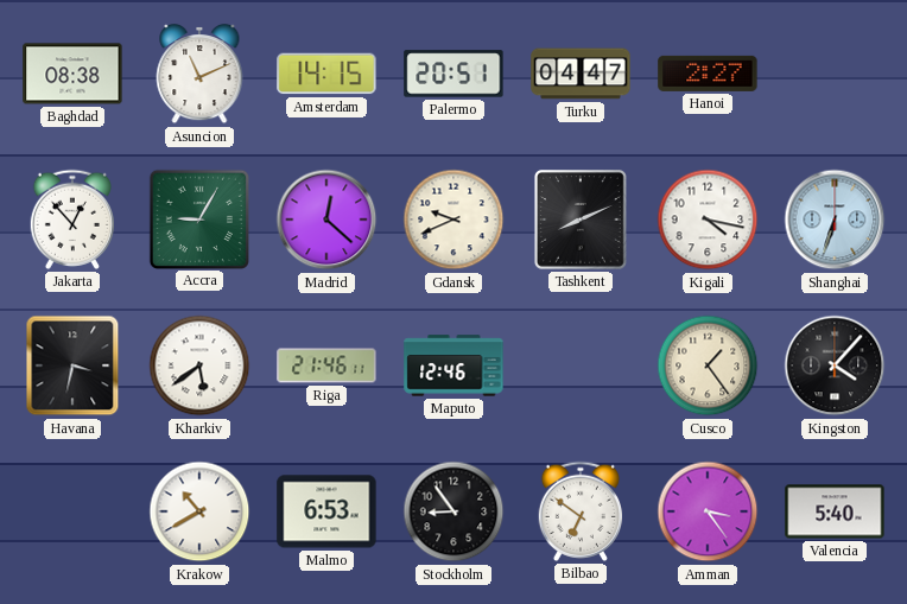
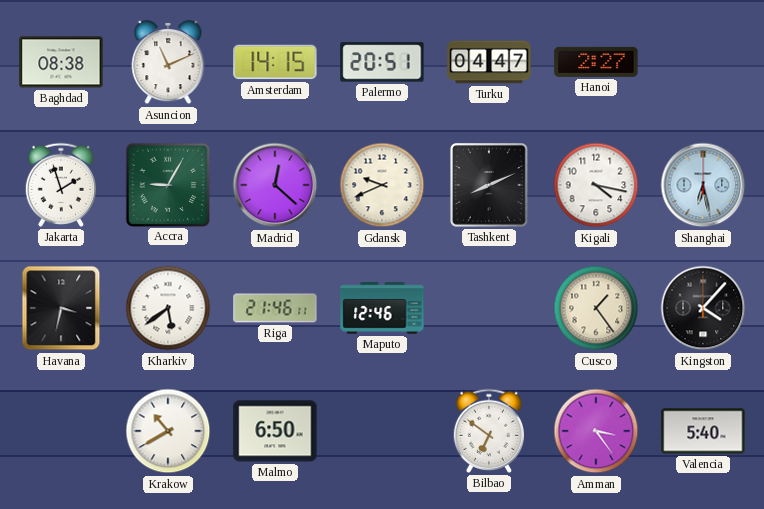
Jakarta: 12:53 -> 1:57
Shanghai: 6:33 -> 6:28
Malmo: 6:53 -> 6:50
Stockholm: 8:54 -> none
